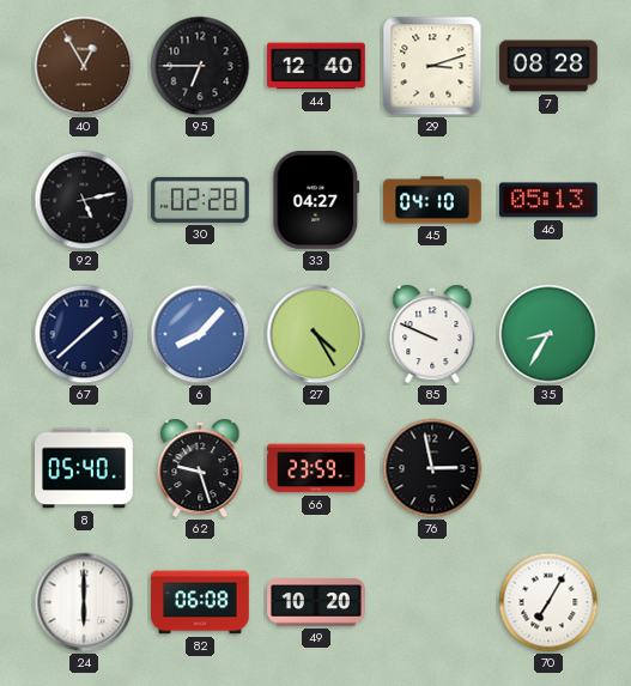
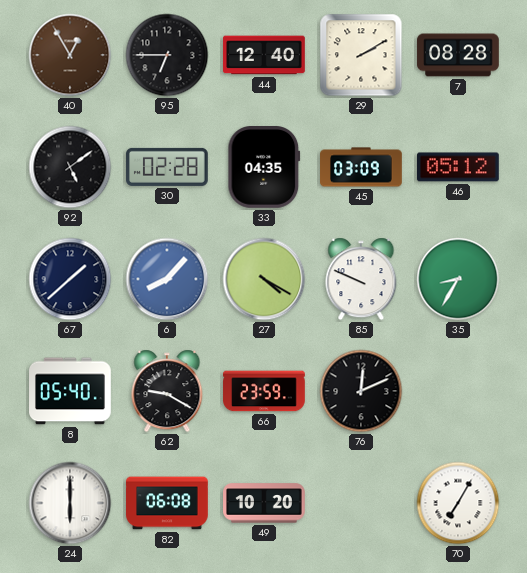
29: 3:12 -> 2:10
92: 5:13 -> 5:09
33: 04:27 -> 04:35
45: 04:10 -> 03:09
46: 05:13 -> 05:12
27: 4:25 -> 4:20
62: 9:27 -> 9:20
76: 2:58 -> 12:11
